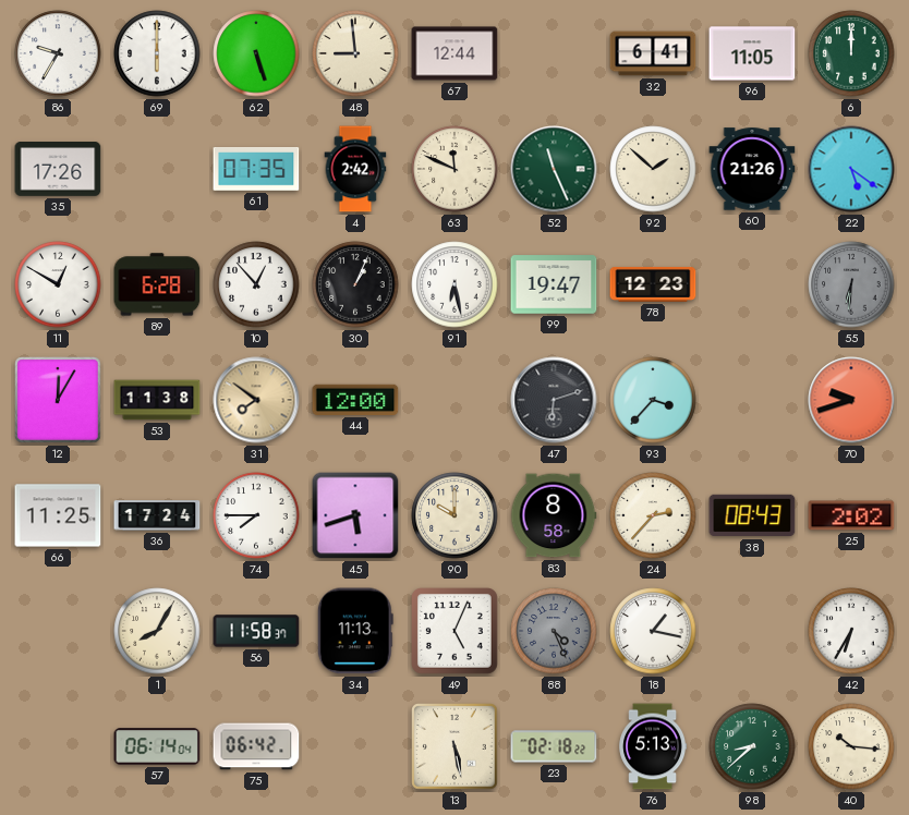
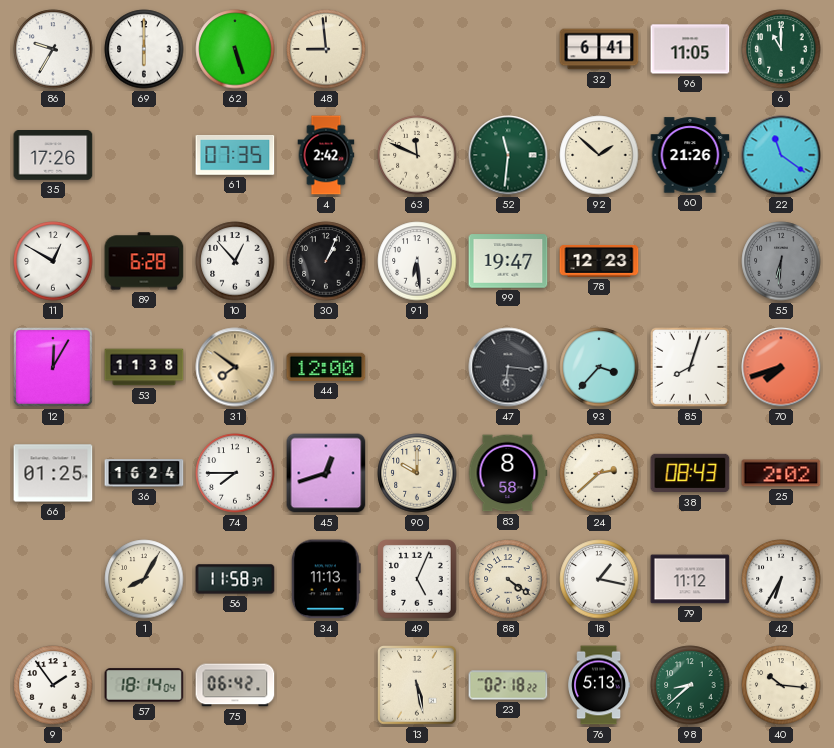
67: 12:44 -> none
6: 12:00 -> 11:00
52: 11:26 -> 11:31
22: 5:21 -> 11:21
91: 6:28 -> 6:29
47: 6:12 -> 6:16
85: none -> 8:03
70: 9:42 -> 7:42
66: 11:25 -> 01:25
36: 17:24 -> 16:24
45: 5:42 -> 12:42
24: 2:37 -> 2:38
88: 4:26 -> 4:21
88 dial: grey -> cream
79: none -> 11:12
9: none -> 1:54
57: 06:14 -> 18:14
